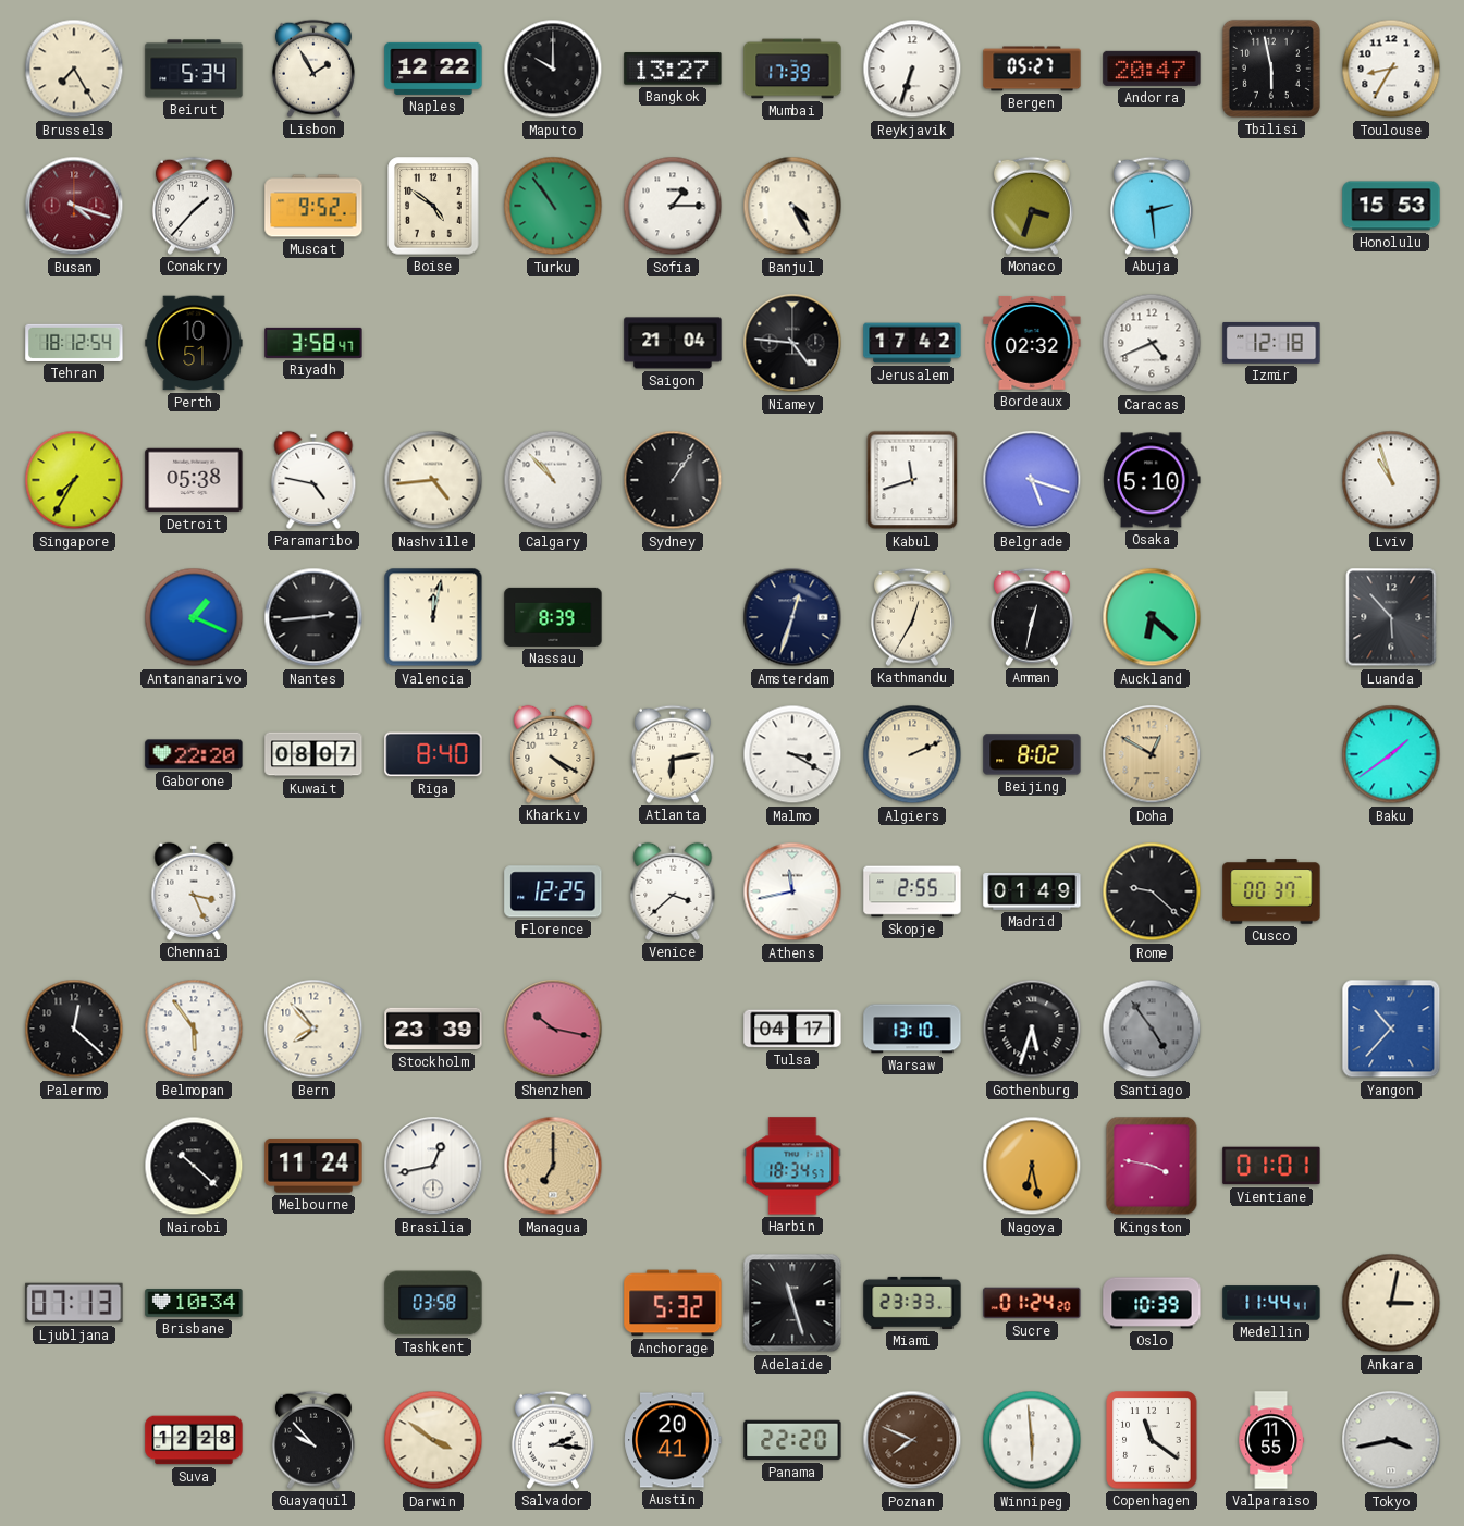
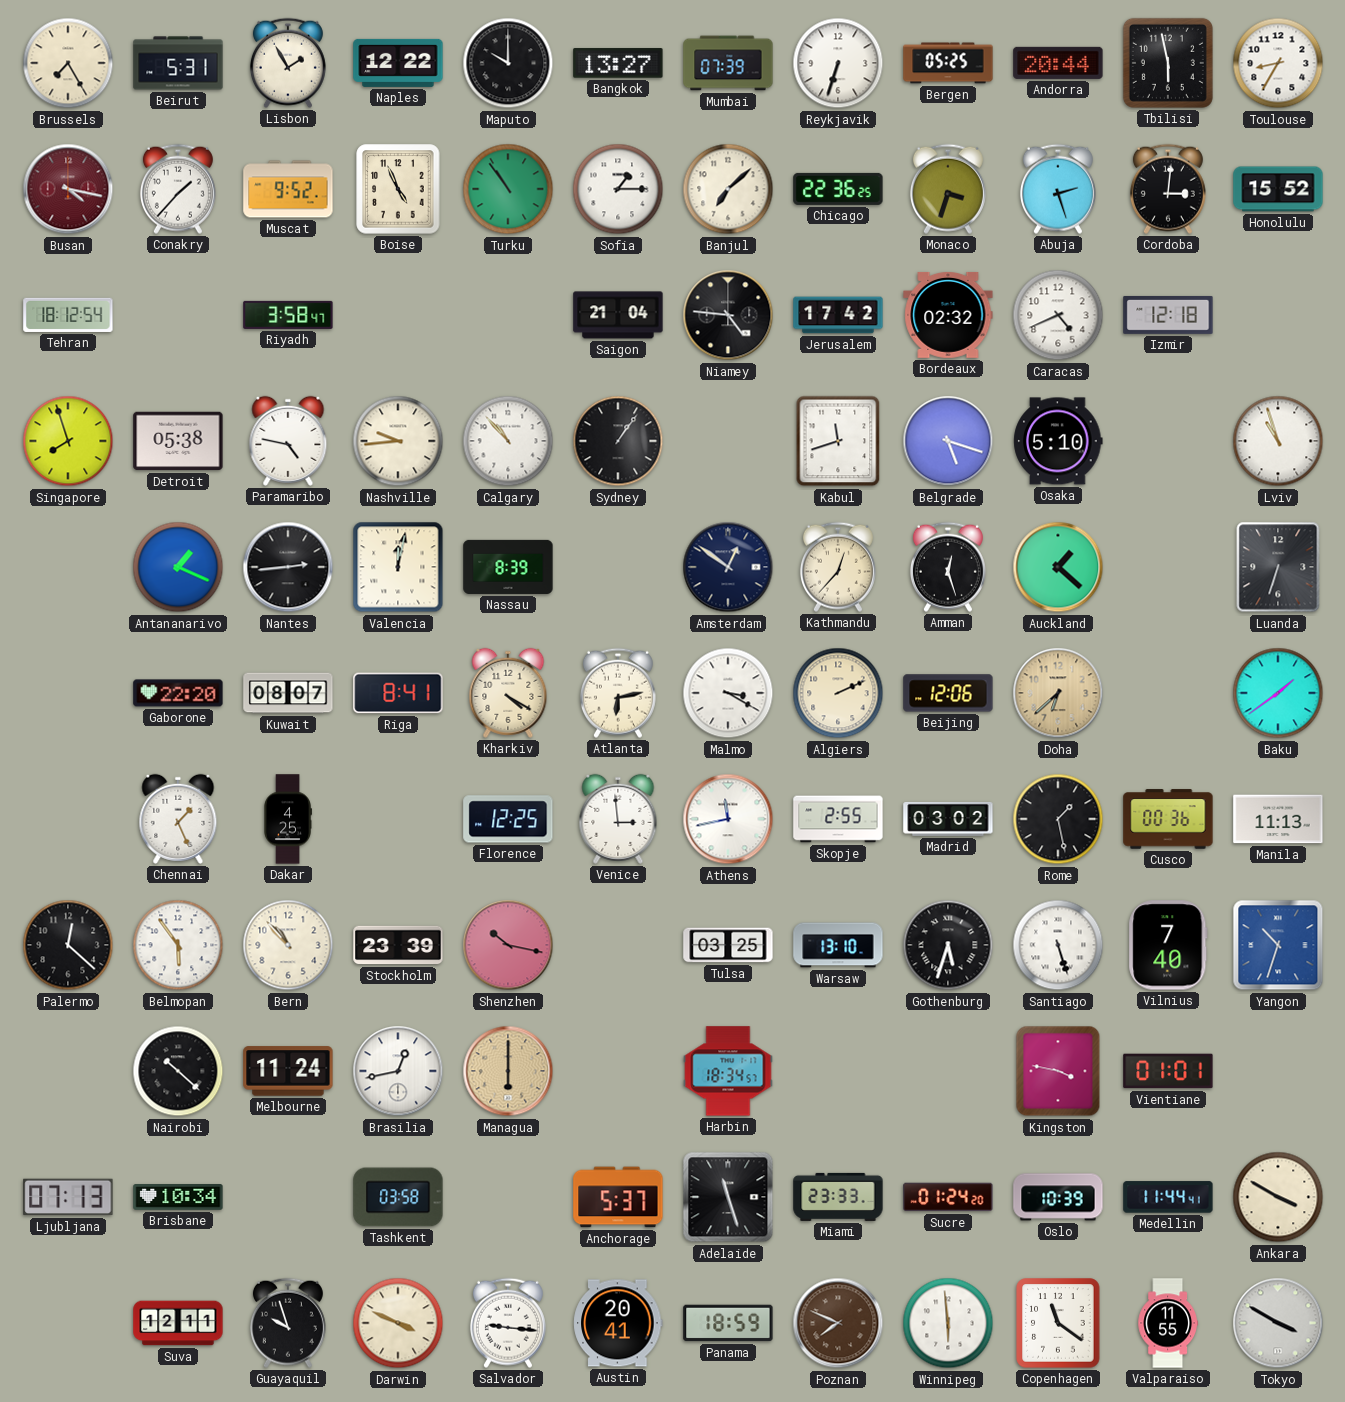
Beirut: 5:34 -> 5:31
Mumbai: 17:39 -> 07:39
Bergen: 05:27 -> 05:25
Andorra: 20:47 -> 20:44
Busan: 4:18 -> 4:17
Boise: 4:51 -> 4:56
Banjul: 4:25 -> 7:08
Chicago: none -> 22:36
Abuja: 2:29 -> 2:27
Cordoba: none -> 3:01
Honolulu: 15:53 -> 15:52
Perth: 10:51 -> none
Singapore: 7:35 -> 7:57
Nashville: 4:44 -> 9:44
Amsterdam: 12:33 -> 12:51
Kathmandu: 12:35 -> 12:37
Amman: 12:32 -> 12:27
Auckland: 6:22 -> 1:22
Luanda: 5:53 -> 6:33
Riga: 8:40 -> 8:41
Beijing: 8:02 -> 12:06
Doha: 12:50 -> 6:38
Chennai: 3:26 -> 1:26
Dakar: none -> 4:25
Venice: 3:38 -> 2:59
Madrid: 01:49 -> 03:02
Rome: 9:22 -> 1:28
Cusco: 00:37 -> 00:36
Manila: none -> 11:13
Bern: 7:53 -> 10:53
Tulsa: 04:17 -> 03:25
Santiago: 4:54 -> 5:27
Santiago dial: grey -> white
Vilnius: none -> 7:40
Yangon: 10:37 -> 10:33
Managua: 7:00 -> 6:00
Nagoya: 6:28 -> none
Anchorage: 5:32 -> 5:37
Ankara: 3:02 -> 3:50
Suva: 12:28 -> 12:11
Guayaquil: 9:53 -> 9:57
Darwin: 3:51 -> 3:49
Salvador: 2:16 -> 9:16
Panama: 22:20 -> 18:59
Tokyo: 3:43 -> 3:50
